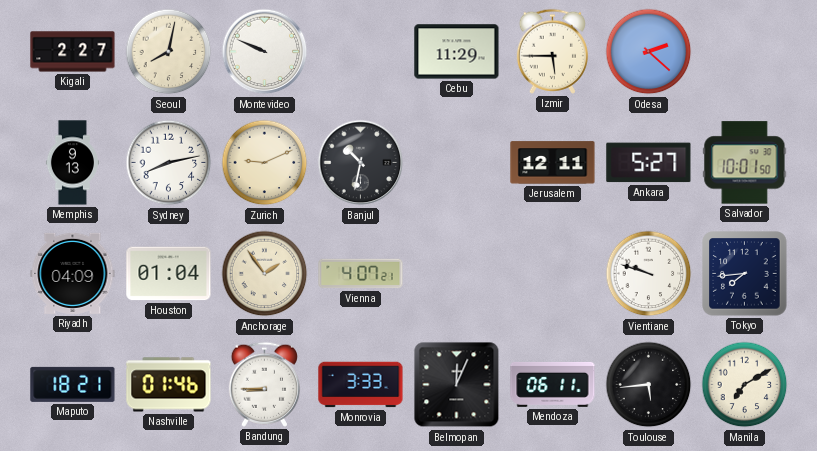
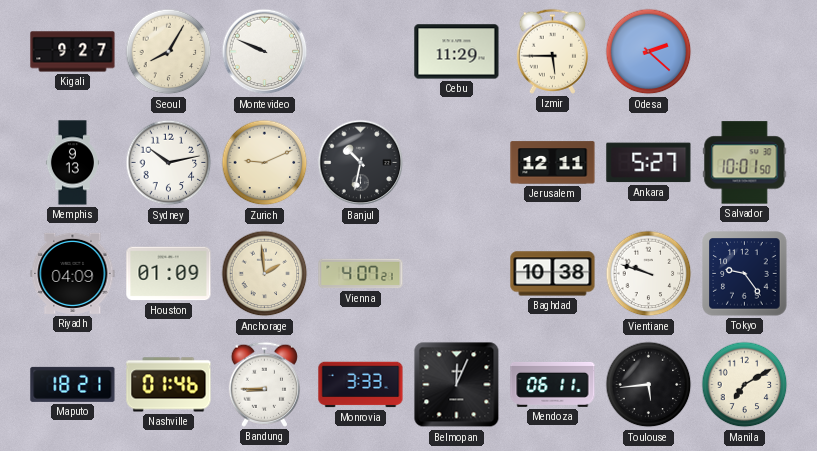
Kigali: 2:27 -> 9:27
Seoul: 8:02 -> 8:05
Sydney: 8:13 -> 10:13
Houston: 01:04 -> 01:09
Anchorage: 1:54 -> 1:59
Baghdad: none -> 10:38
Tokyo: 7:44 -> 9:24
